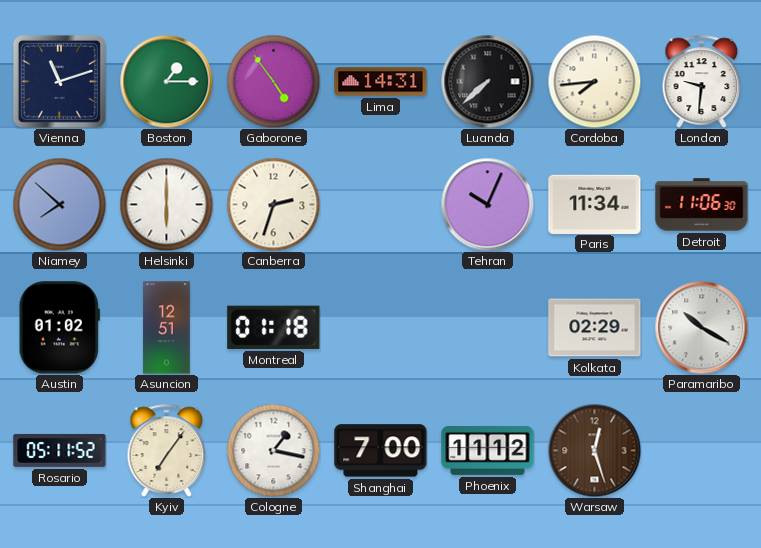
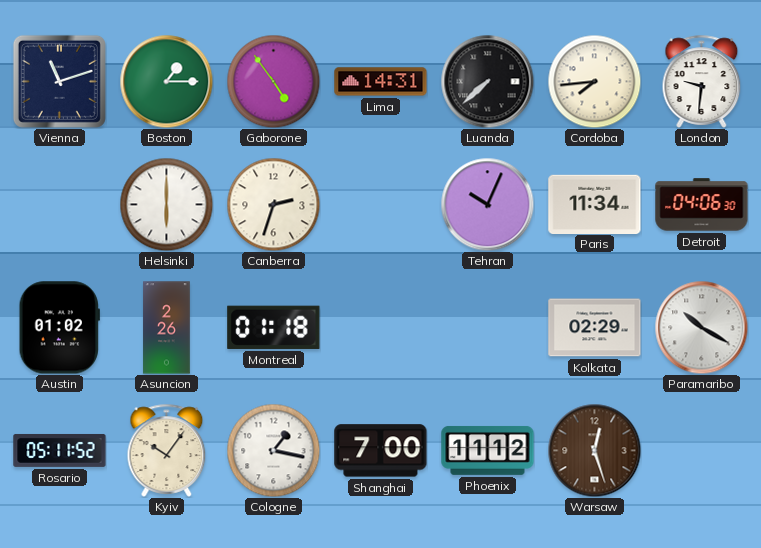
Niamey: 7:52 -> none
Detroit: 11:06 -> 04:06
Asuncion: 12:51 -> 2:26
Kyiv: 7:06 -> 10:06
